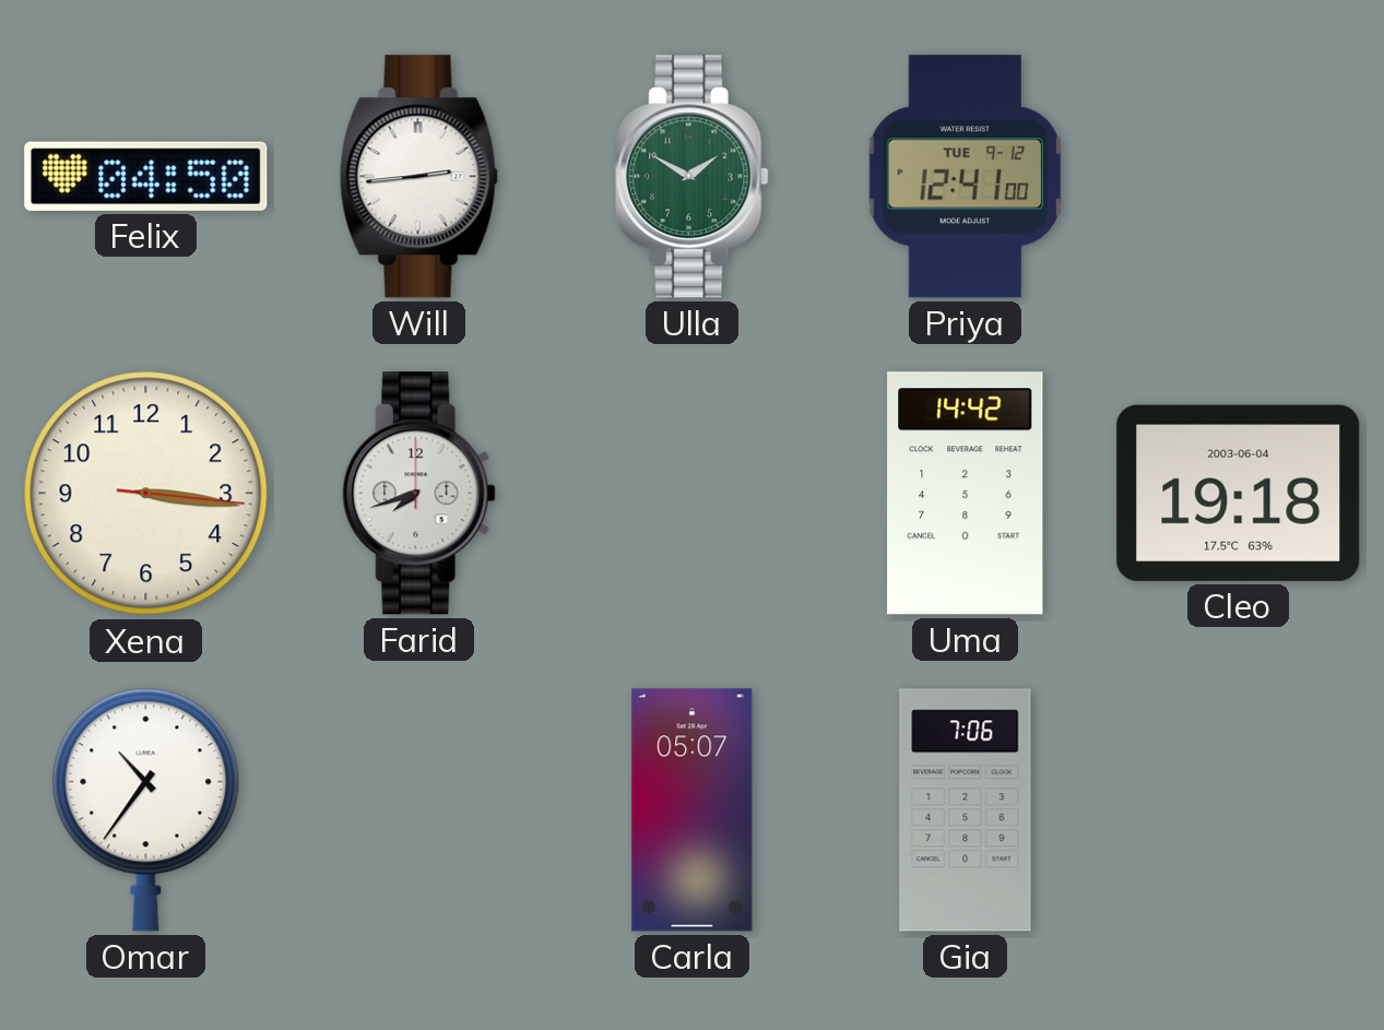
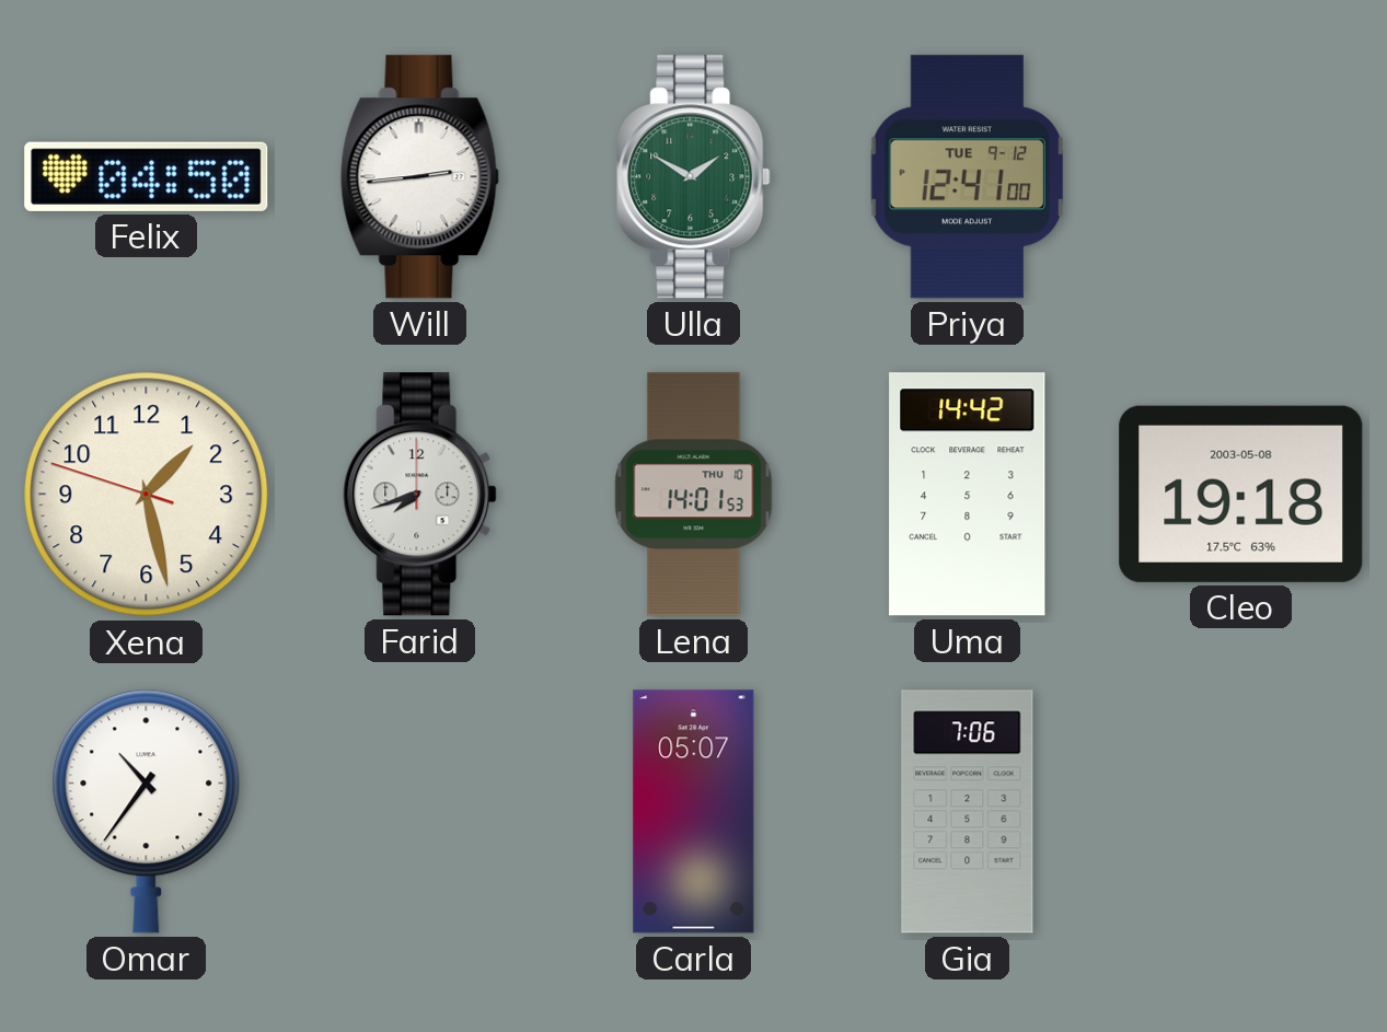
Xena: 3:16 -> 1:27
Lena: none -> 14:01
Cleo date: 2003-06-04 -> 2003-05-08
